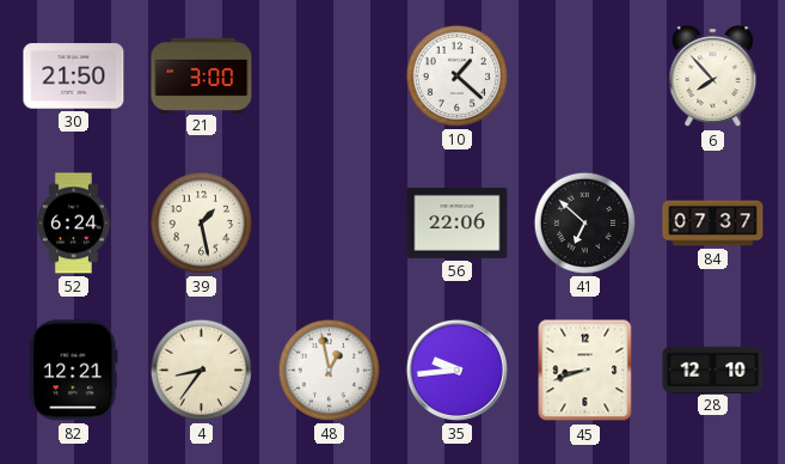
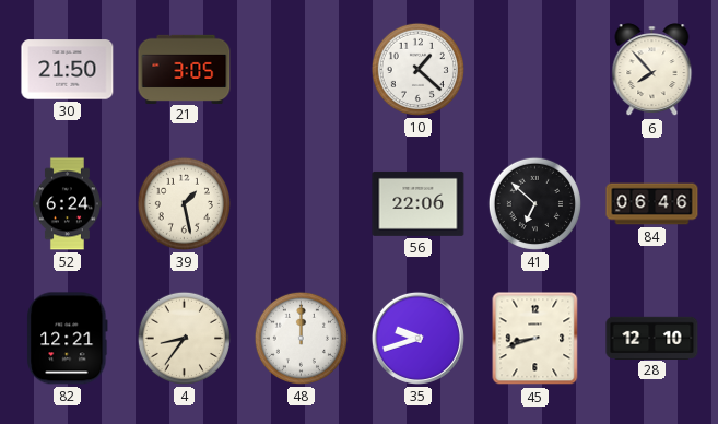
21: 3:00 -> 3:05
84: 07:37 -> 06:46
48: 12:58 -> 12:00
35: 9:44 -> 9:42
